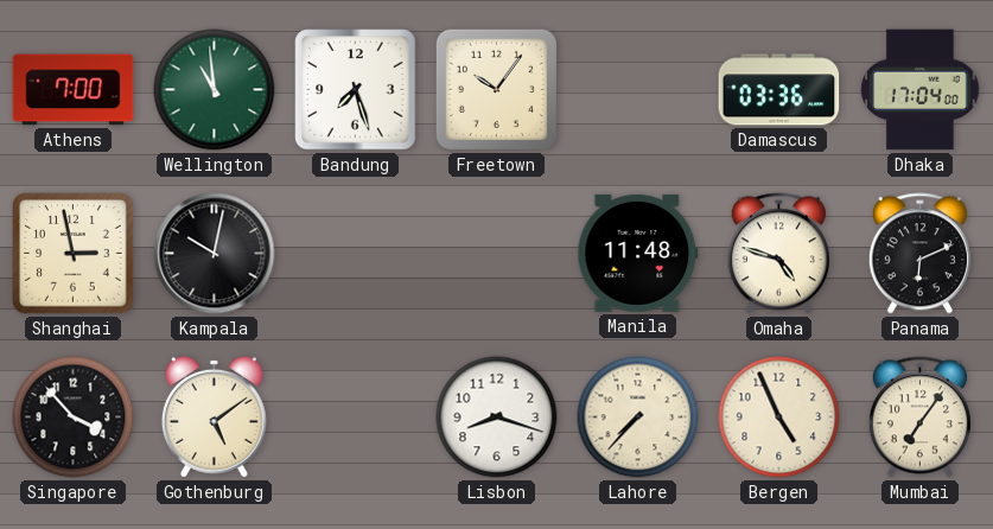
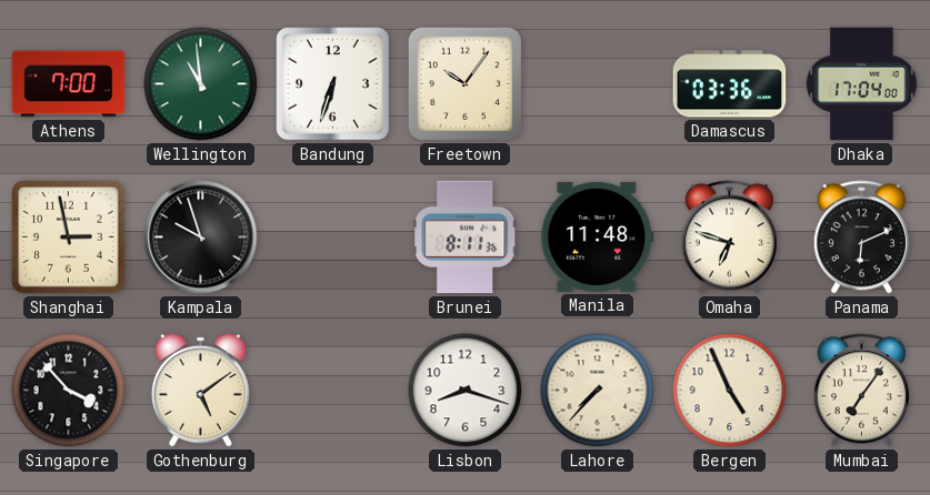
Bandung: 7:27 -> 6:33
Kampala: 10:02 -> 9:57
Brunei: none -> 8:11
Omaha: 4:48 -> 6:48
